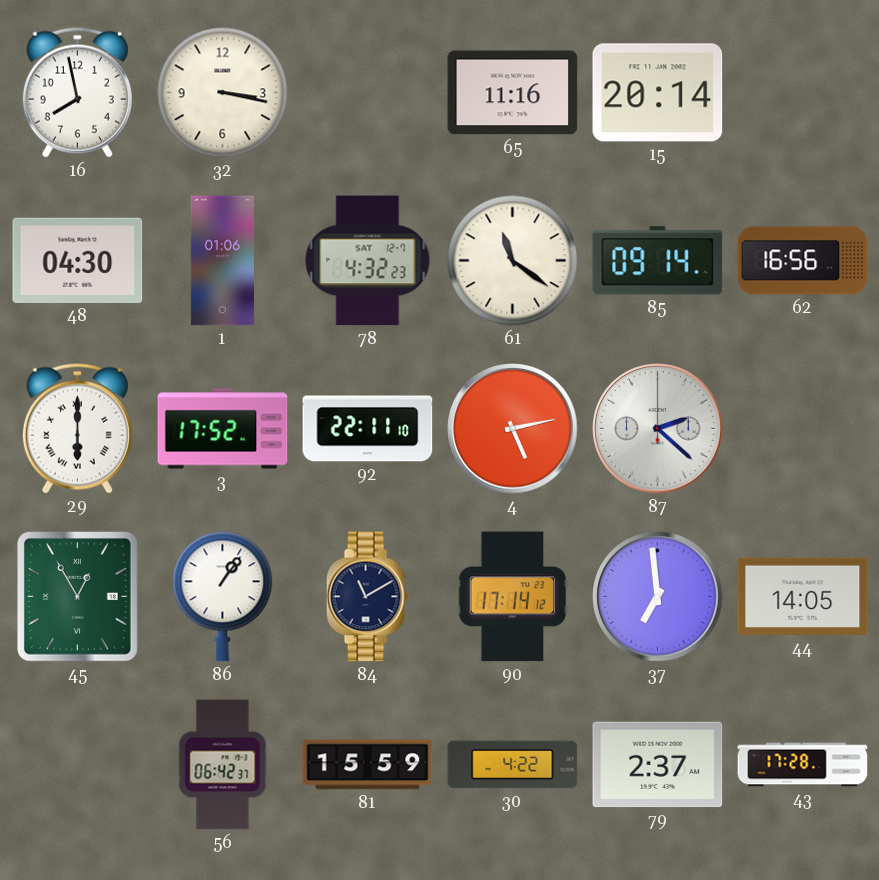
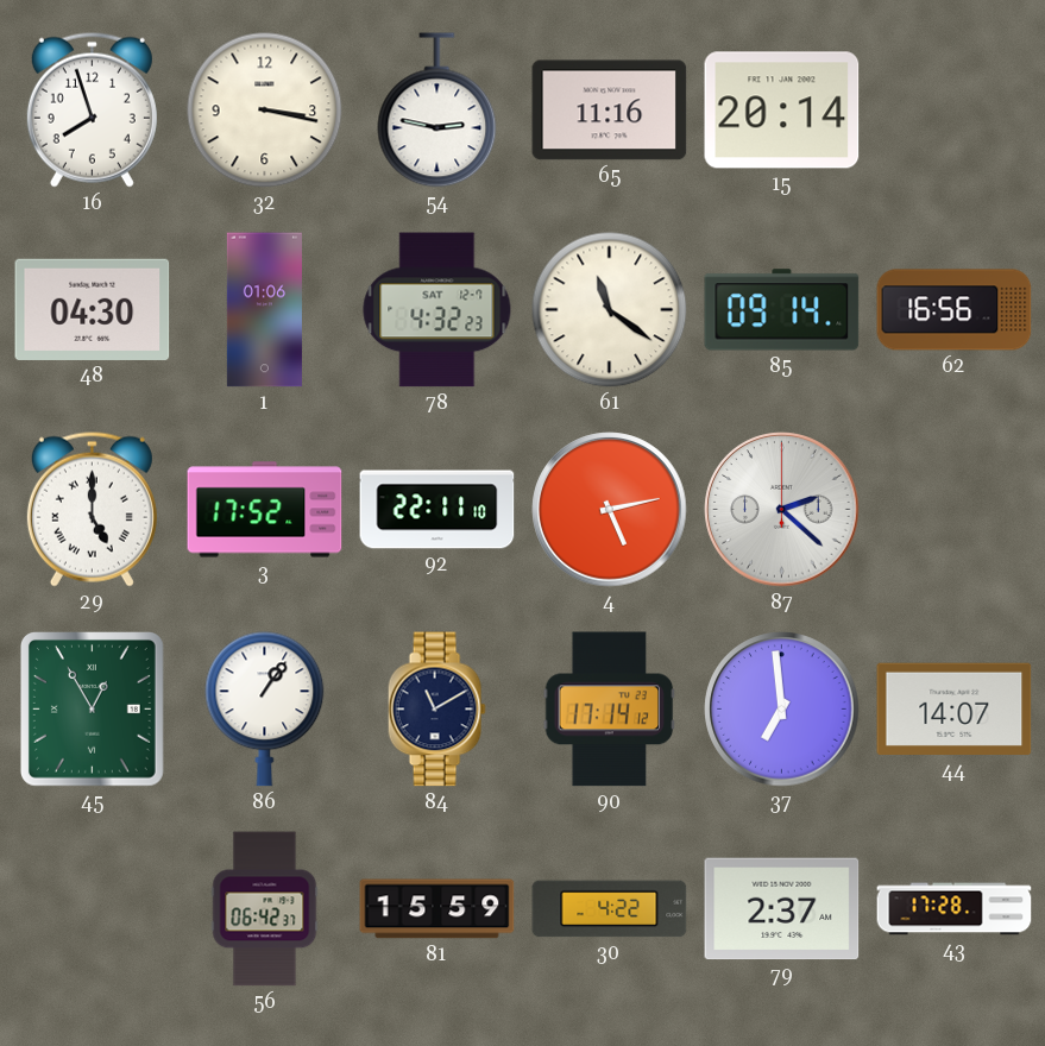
16: 7:58 -> 7:57
54: none -> 2:47
29: 6:00 -> 5:00
44: 14:05 -> 14:07
